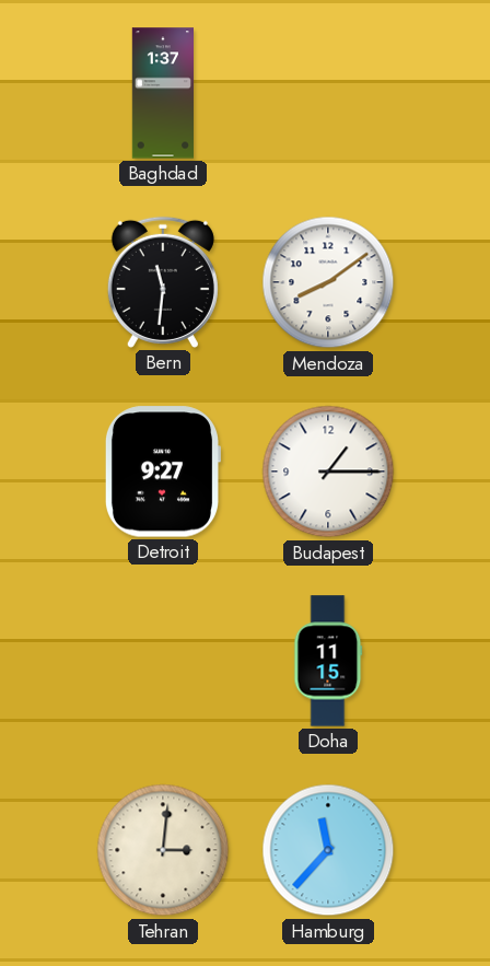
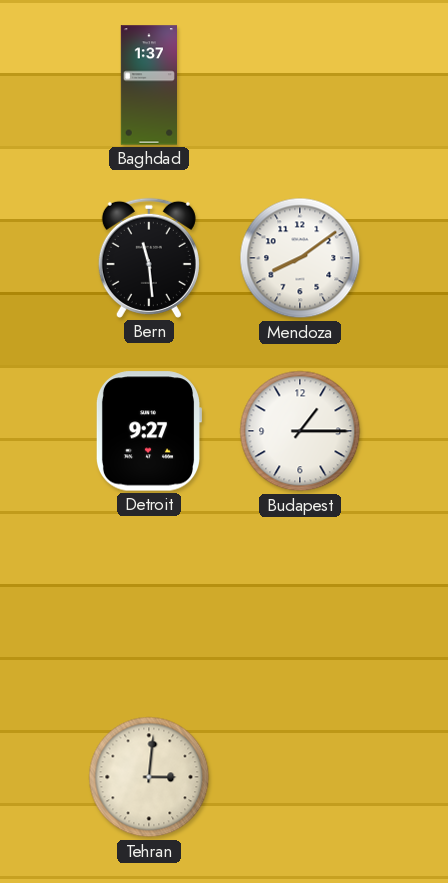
Bern: 11:31 -> 11:29
Doha: 11:15 -> none
Hamburg: 11:37 -> none
